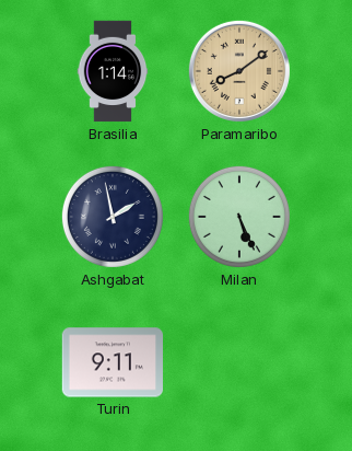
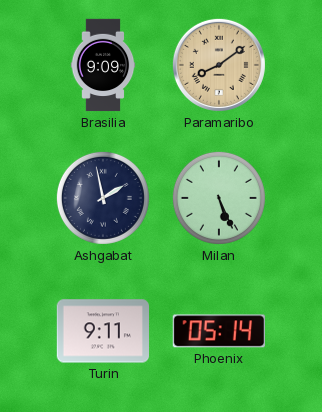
Brasilia: 1:14 -> 9:09
Phoenix: none -> 05:14
